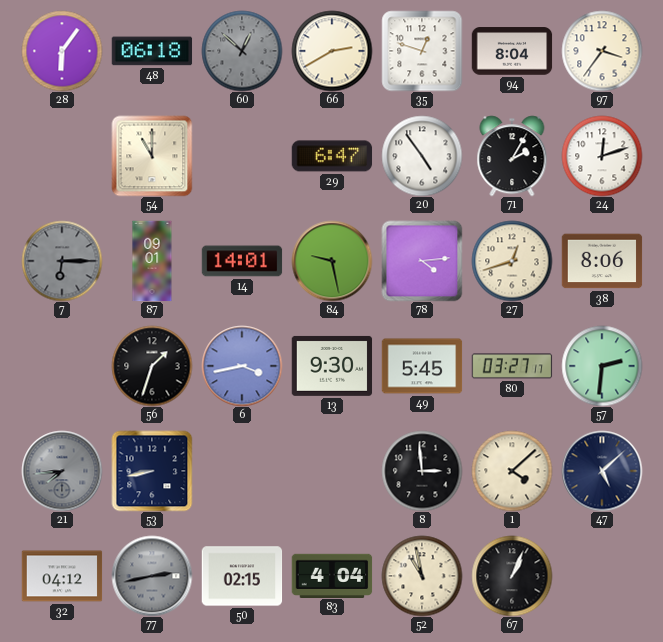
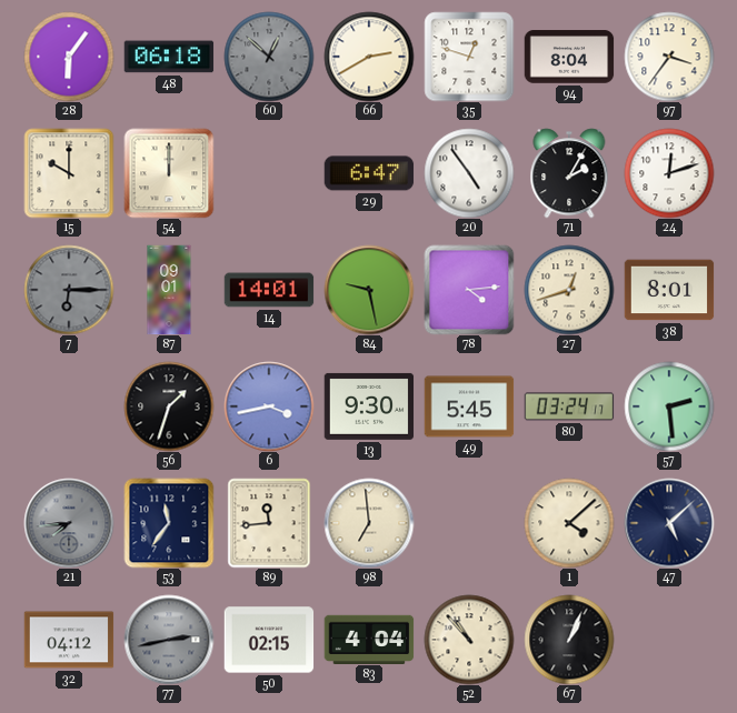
15: none -> 10:00
54: 11:00 -> 12:00
38: 8:06 -> 8:01
80: 03:27 -> 03:24
57: 2:31 -> 2:29
53: 8:43 -> 11:36
89: none -> 11:44
98: none -> 6:59
8: 2:59 -> none
52: 10:58 -> 10:53
